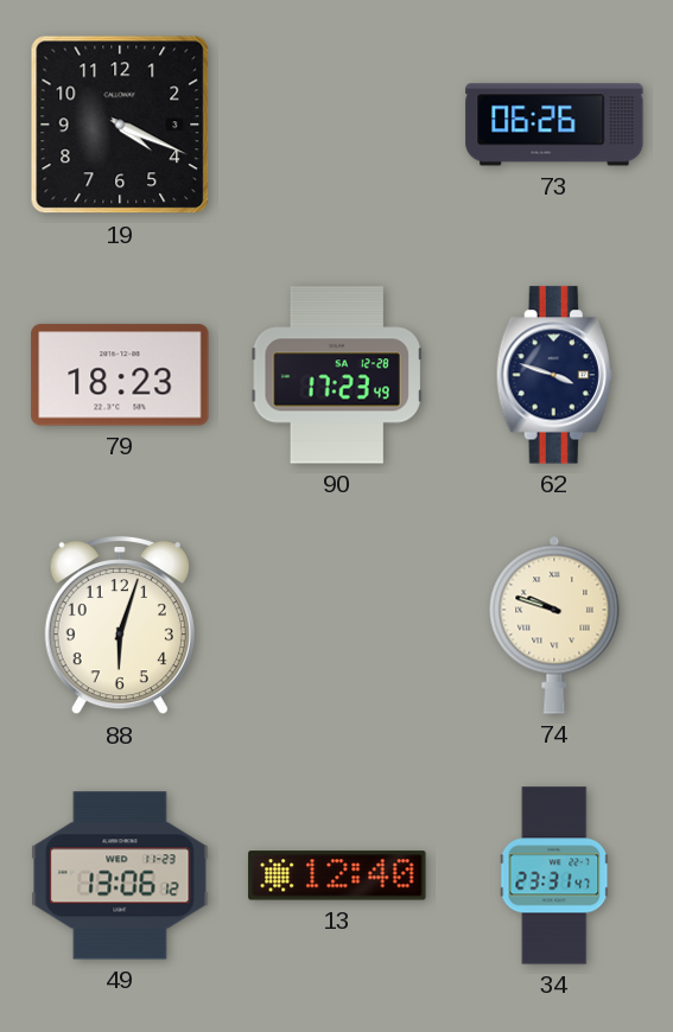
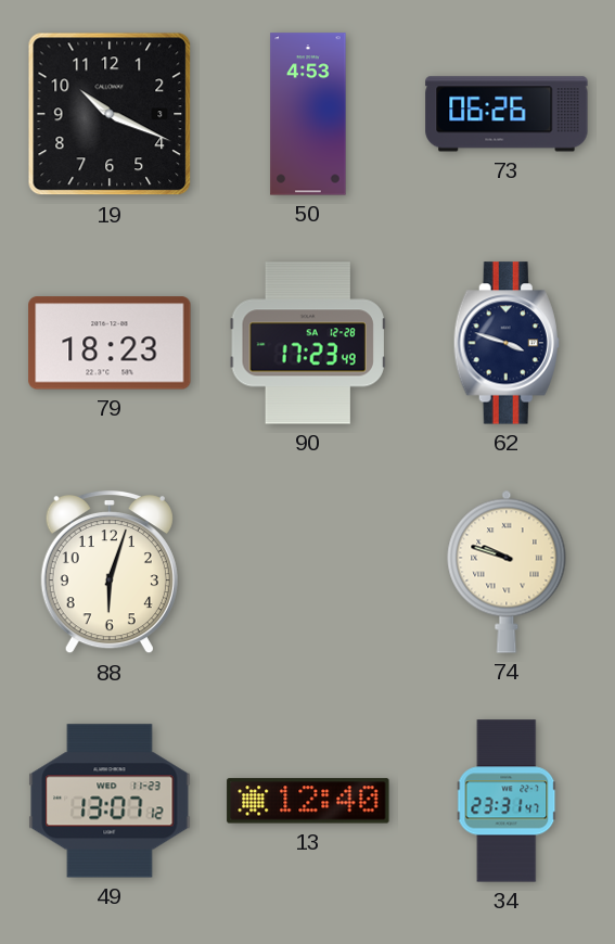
19: 4:19 -> 10:19
50: none -> 4:53
49: 13:06 -> 13:07
